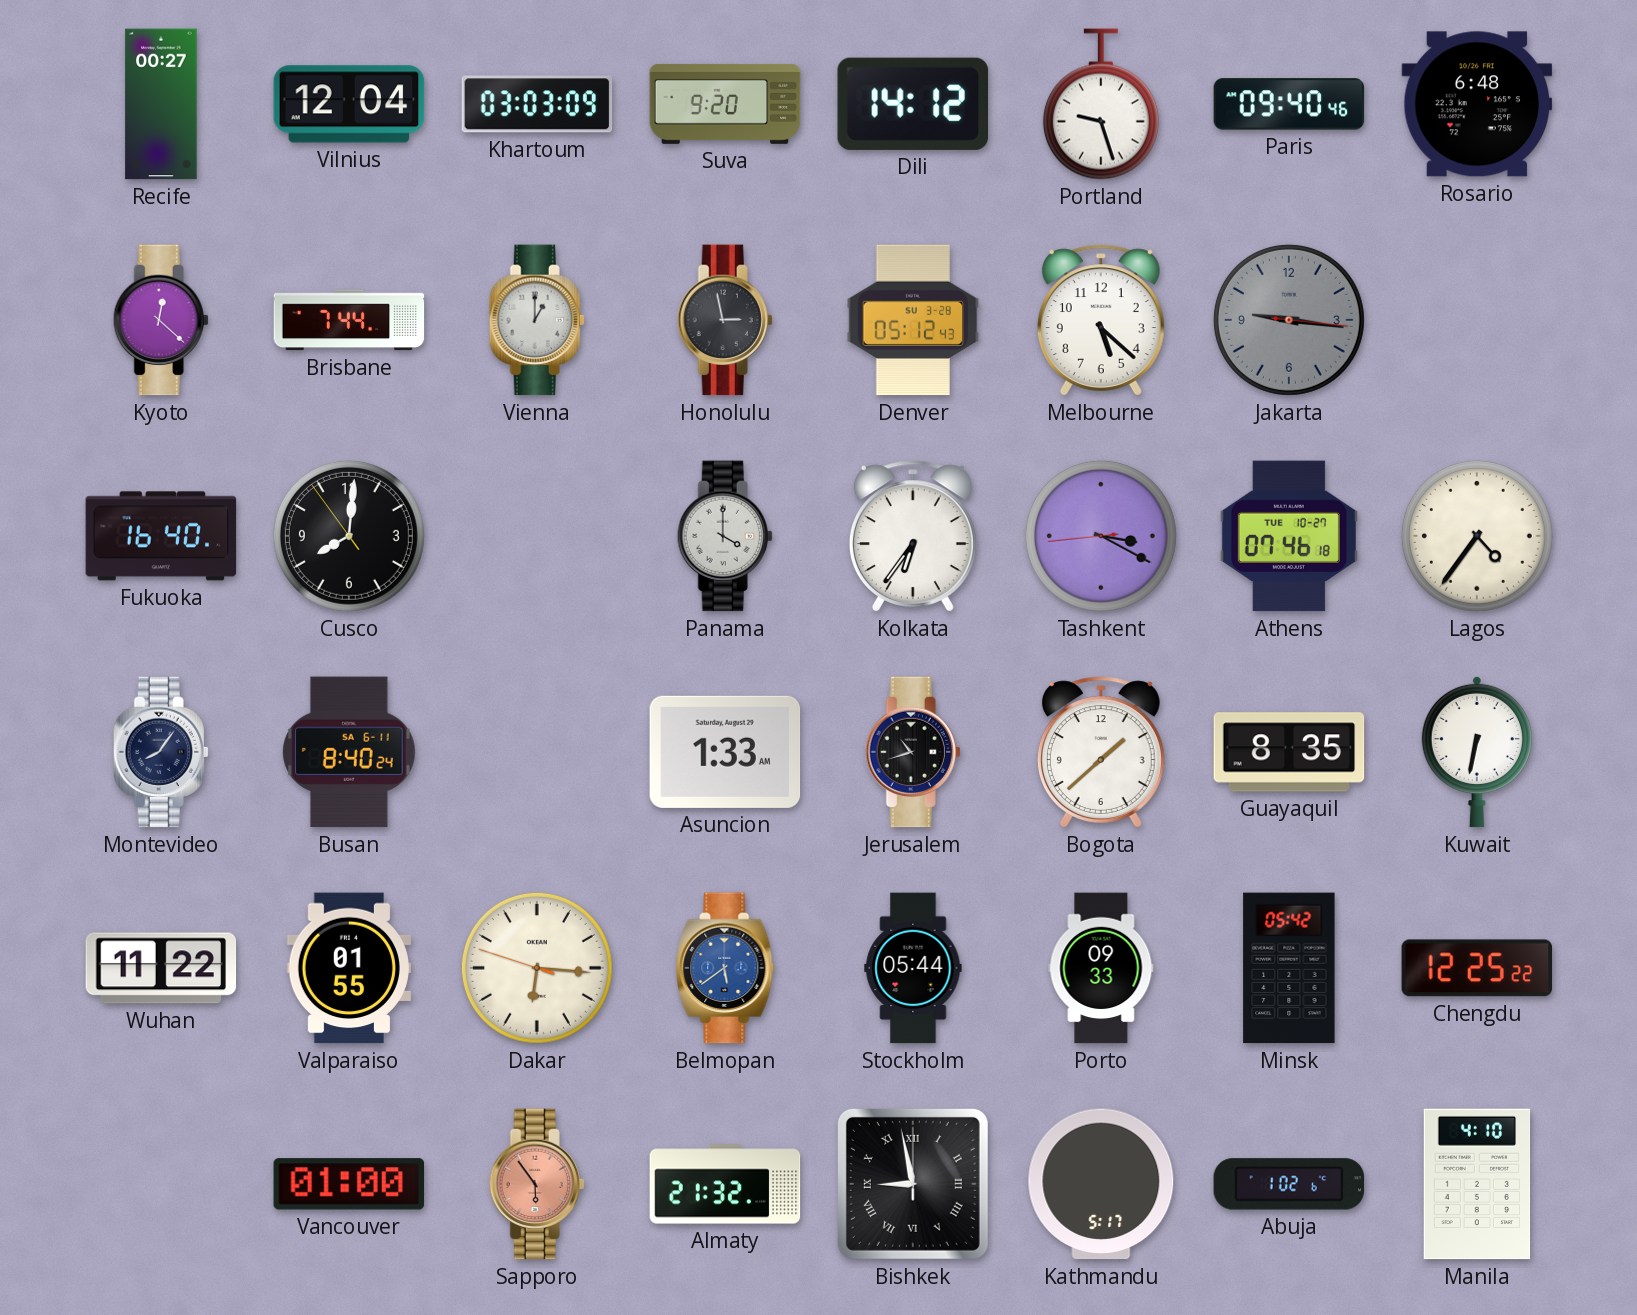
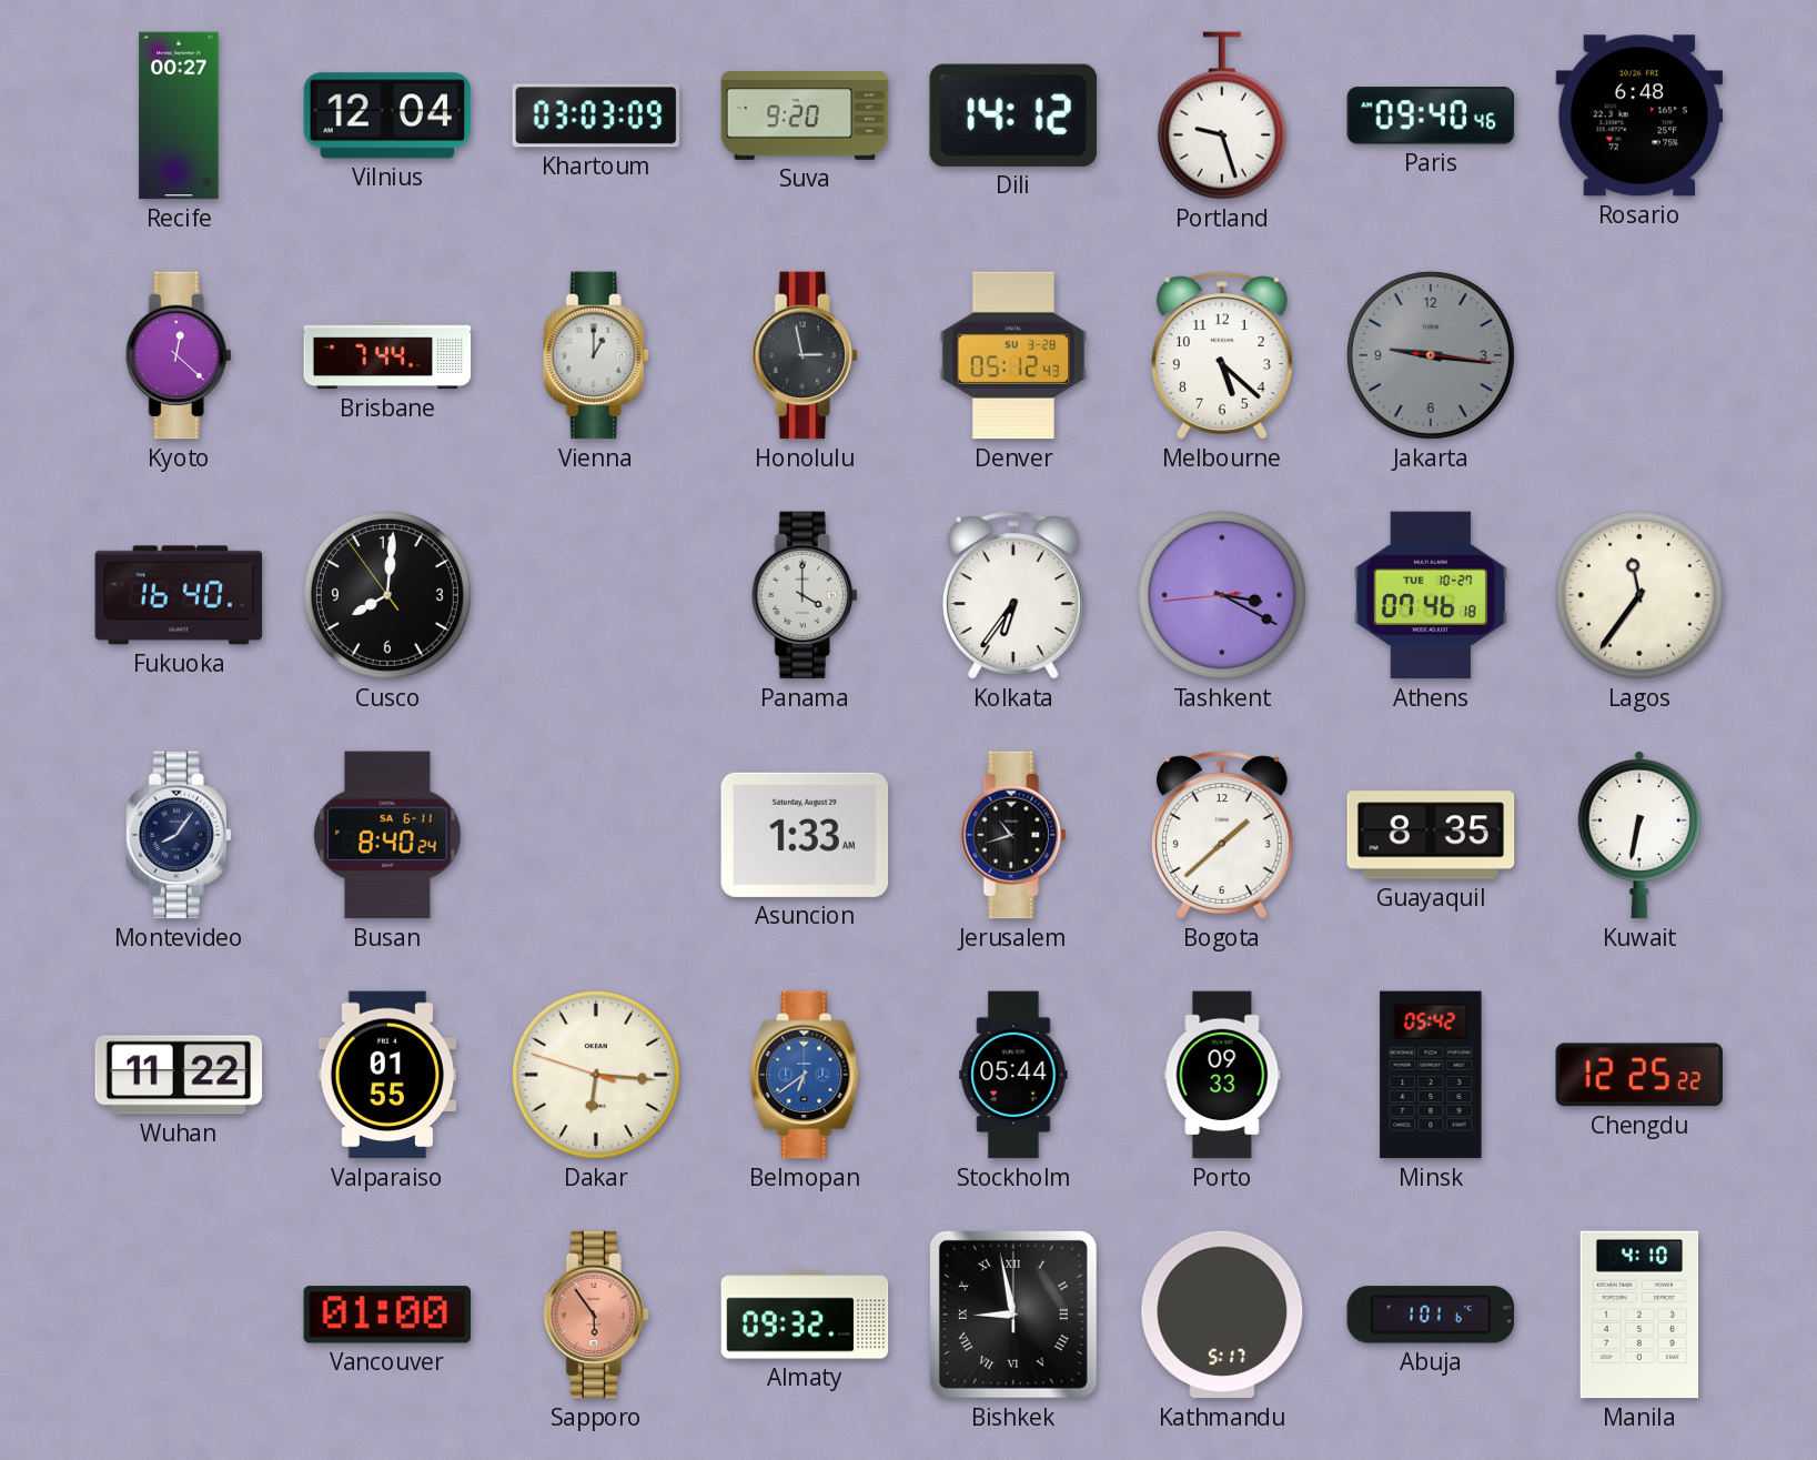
Lagos: 4:36 -> 11:36
Belmopan: 5:39 -> 6:39
Almaty: 21:32 -> 09:32
Abuja: 1:02 -> 1:01
